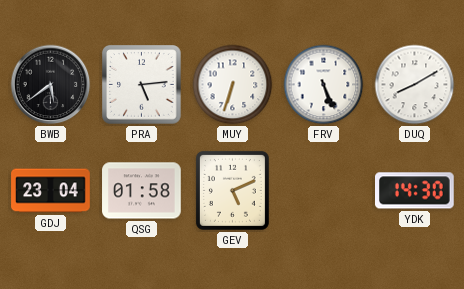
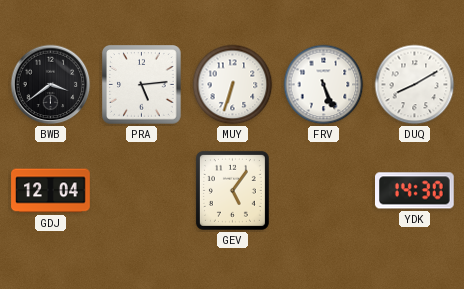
BWB: 5:39 -> 3:39
GDJ: 23:04 -> 12:04
QSG: 01:58 -> none
GEV: 5:11 -> 5:06
